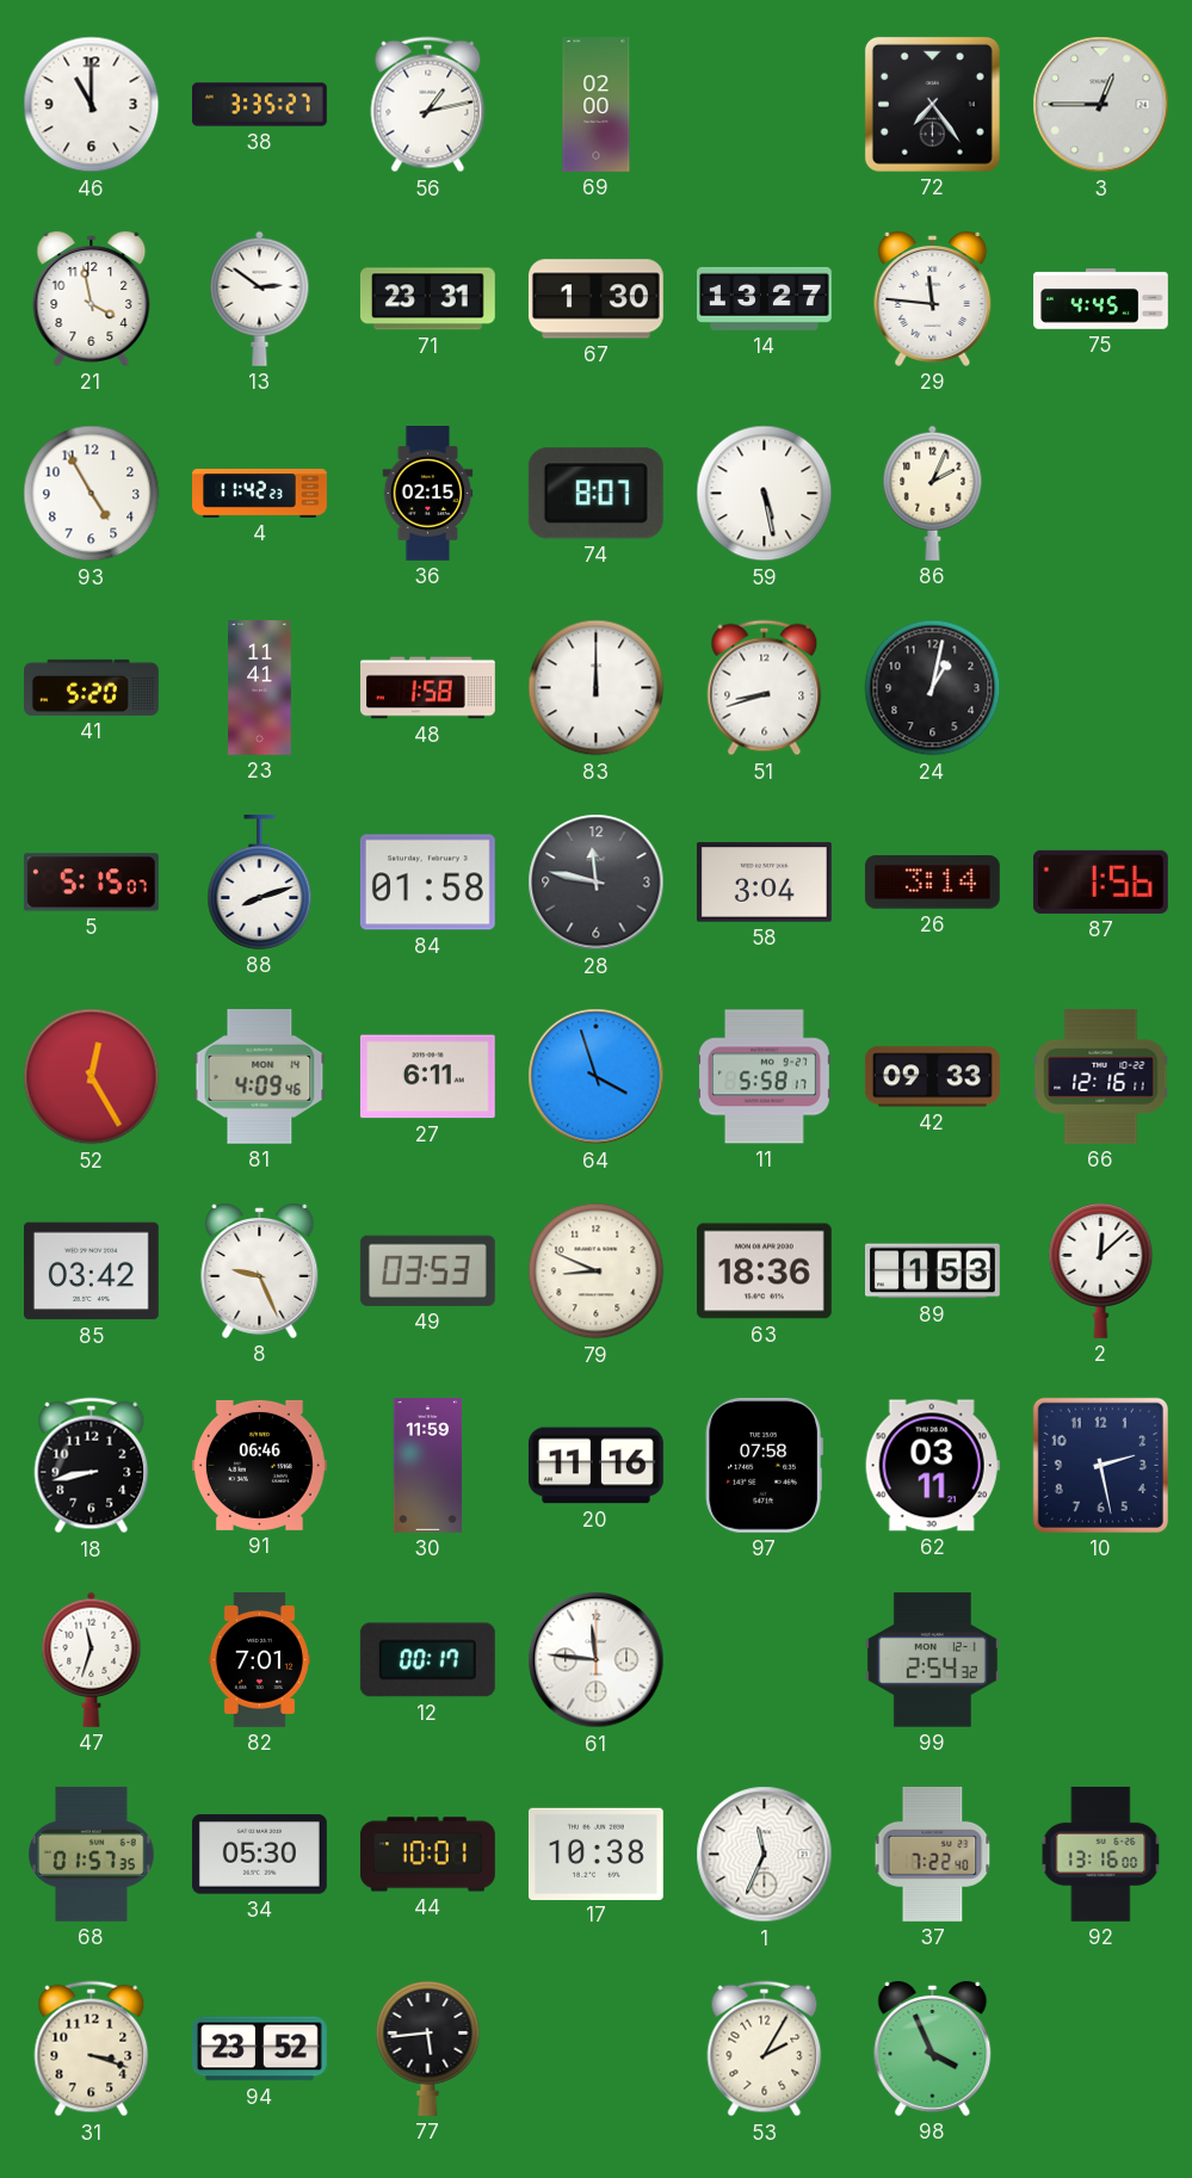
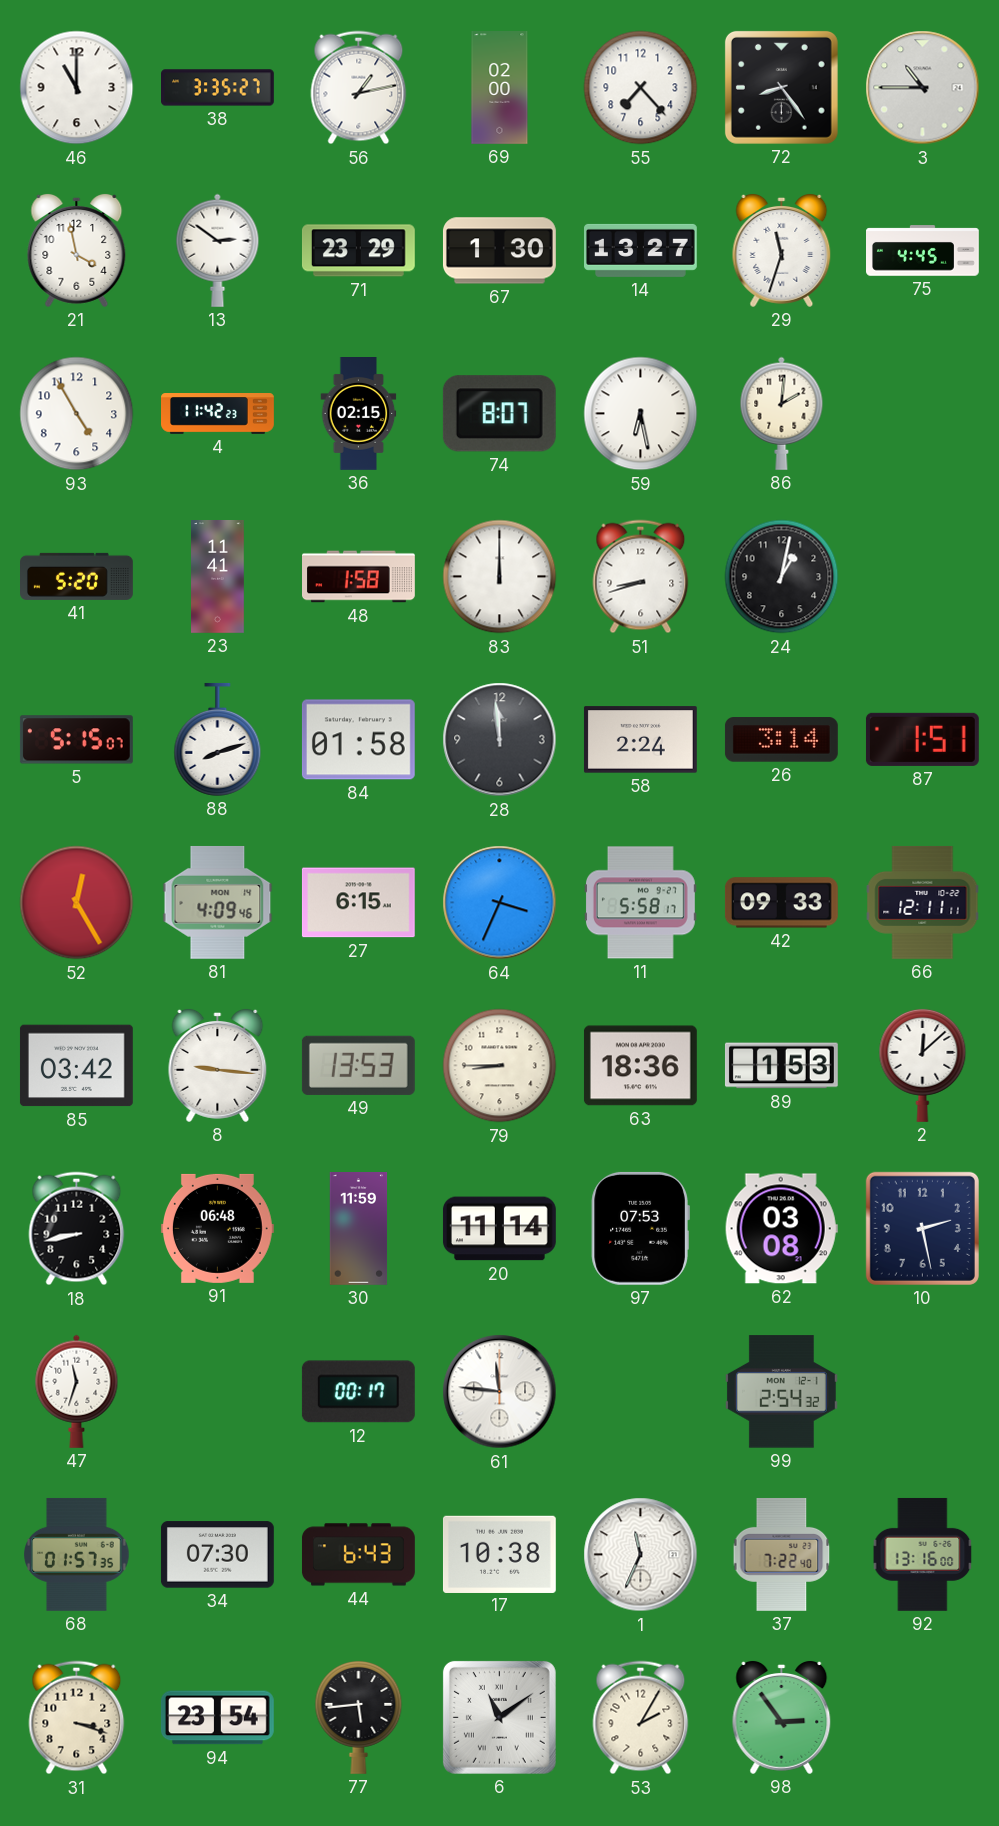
55: none -> 7:23
72: 7:24 -> 8:24
3: 12:45 -> 10:45
71: 23:31 -> 23:29
29: 11:46 -> 11:33
59: 5:28 -> 6:28
86: 2:04 -> 2:01
28: 11:47 -> 11:59
58: 3:04 -> 2:24
87: 1:56 -> 1:51
27: 6:11 -> 6:15
64: 3:57 -> 3:34
66: 12:16 -> 12:11
8: 9:26 -> 9:16
49: 03:53 -> 13:53
79: 8:49 -> 8:45
91: 06:46 -> 06:48
20: 11:16 -> 11:14
97: 07:58 -> 07:53
62: 03:11 -> 03:08
82: 7:01 -> none
34: 05:30 -> 07:30
44: 10:01 -> 6:43
94: 23:52 -> 23:54
6: none -> 11:09
98: 3:56 -> 2:54
